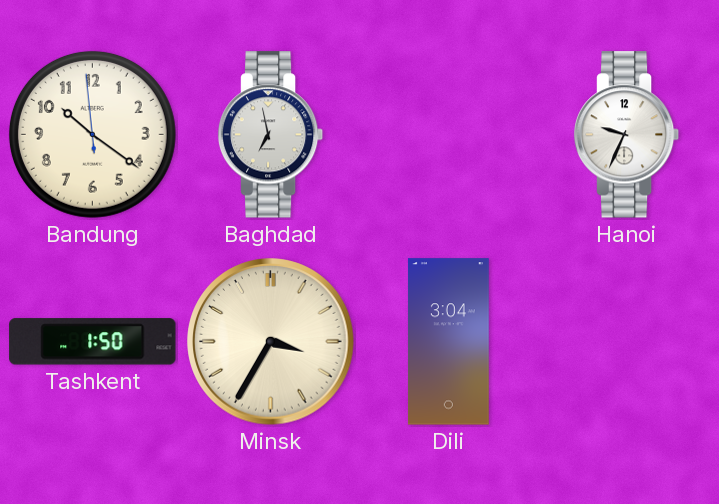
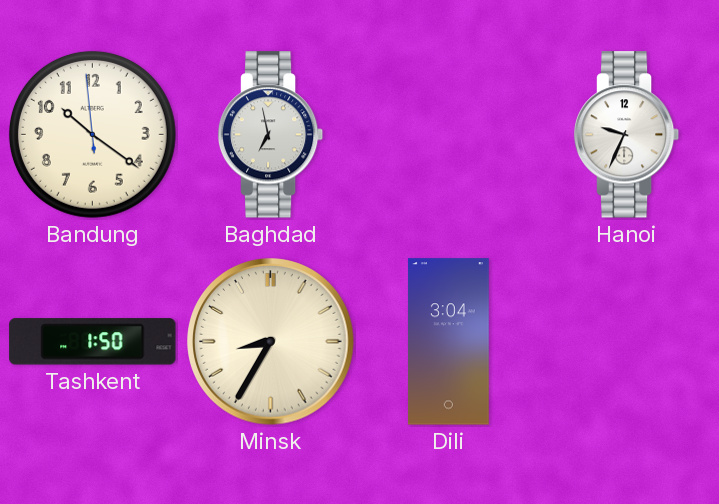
Minsk: 3:35 -> 8:35
